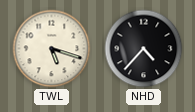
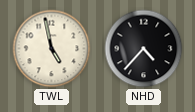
TWL: 5:18 -> 4:58
